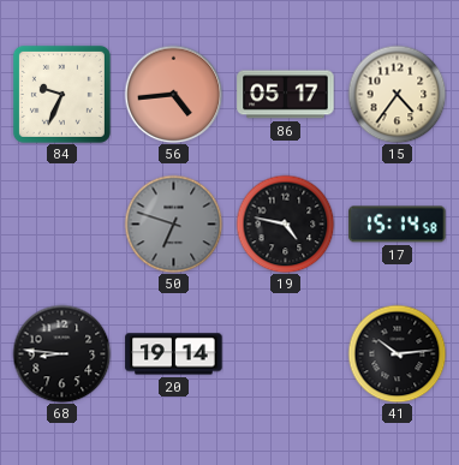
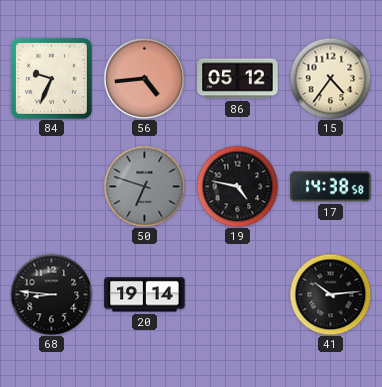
86: 05:17 -> 05:12
17: 15:14 -> 14:38
